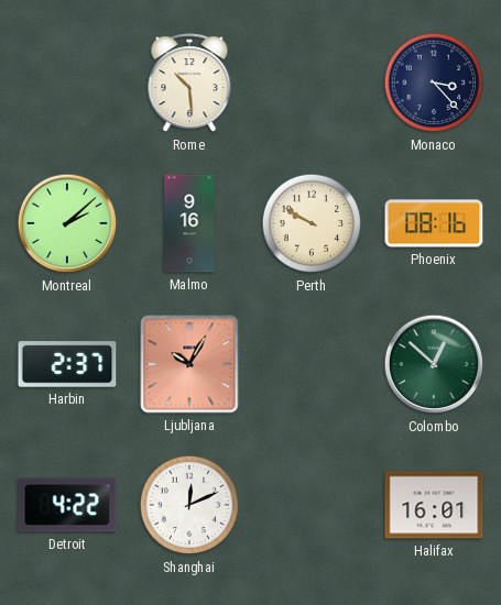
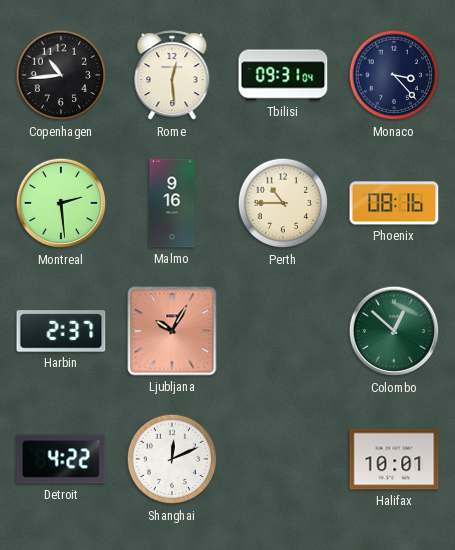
Copenhagen: none -> 10:44
Rome: 10:29 -> 12:29
Tbilisi: none -> 09:31
Montreal: 2:08 -> 2:29
Perth: 9:50 -> 10:45
Halifax: 16:01 -> 10:01
